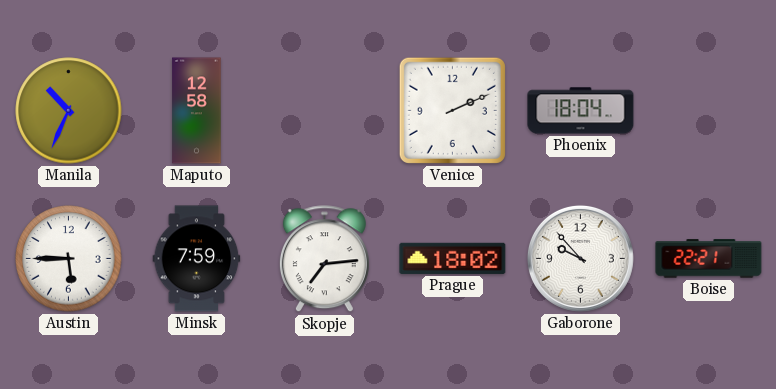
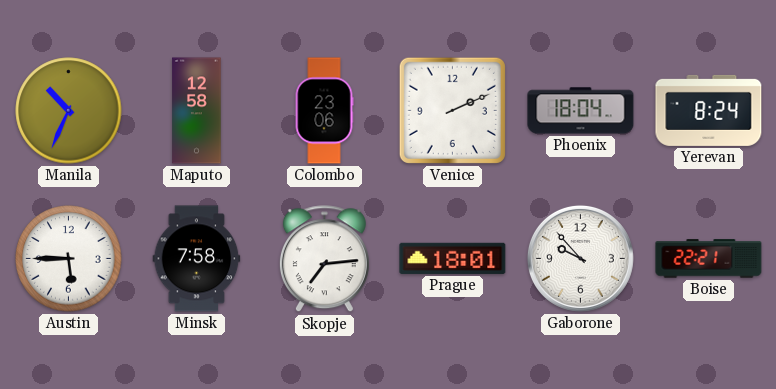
Colombo: none -> 23:06
Yerevan: none -> 8:24
Minsk: 7:59 -> 7:58
Prague: 18:02 -> 18:01
